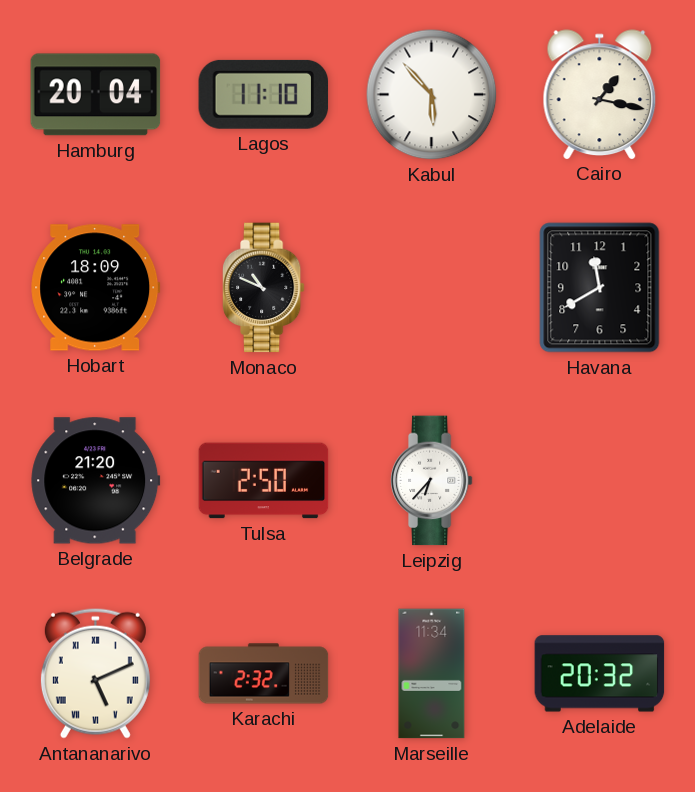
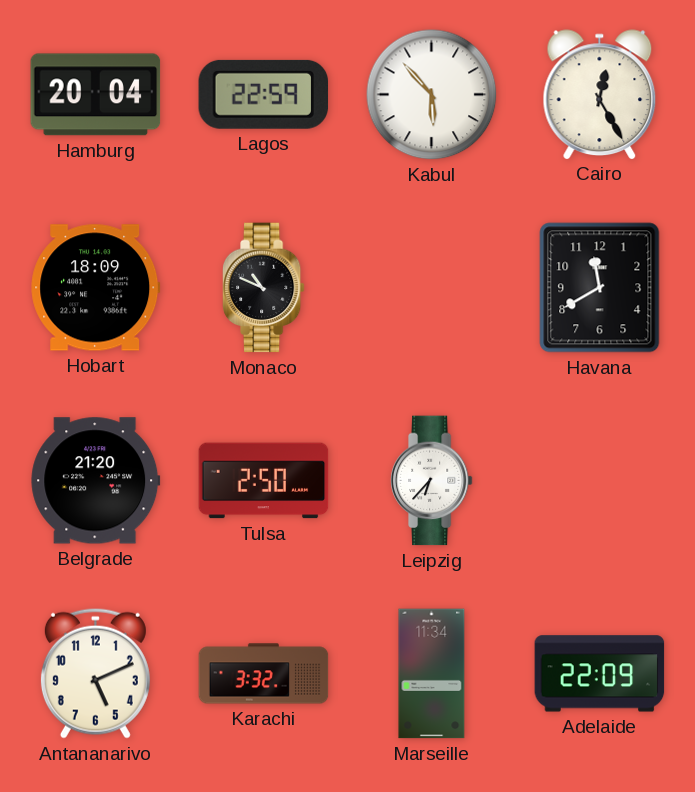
Lagos: 11:10 -> 22:59
Cairo: 1:17 -> 12:25
Antananarivo numerals: Roman -> Arabic
Karachi: 2:32 -> 3:32
Adelaide: 20:32 -> 22:09
